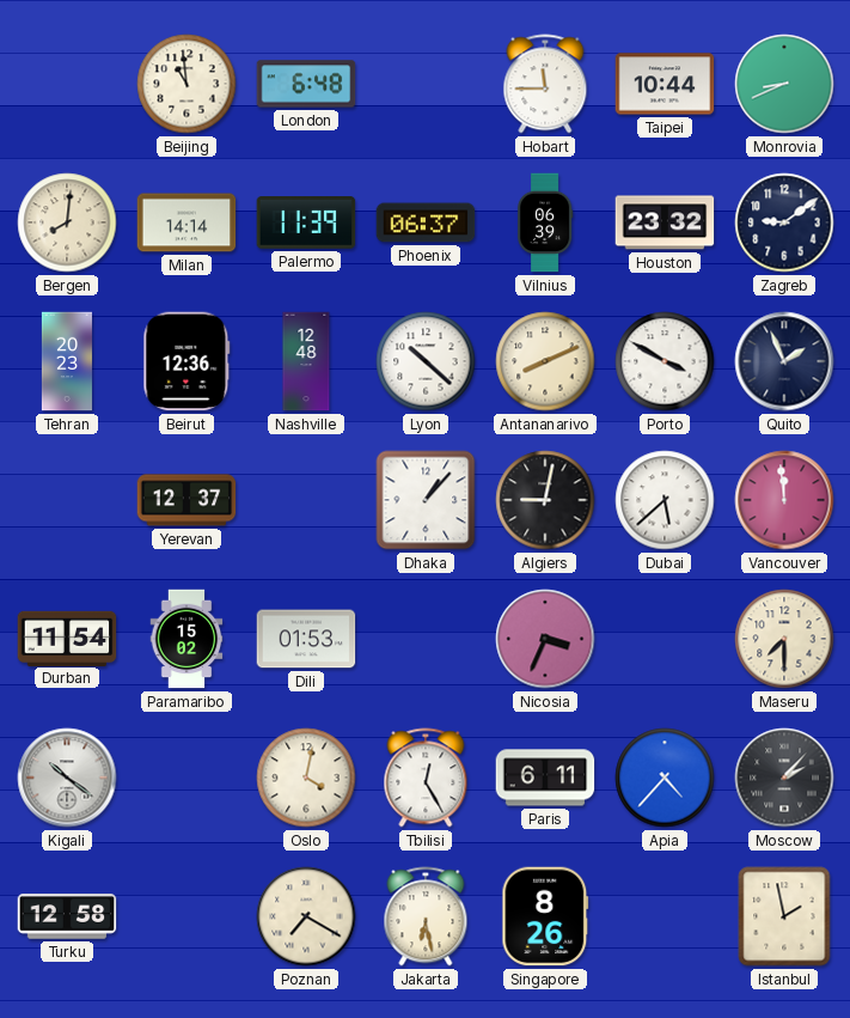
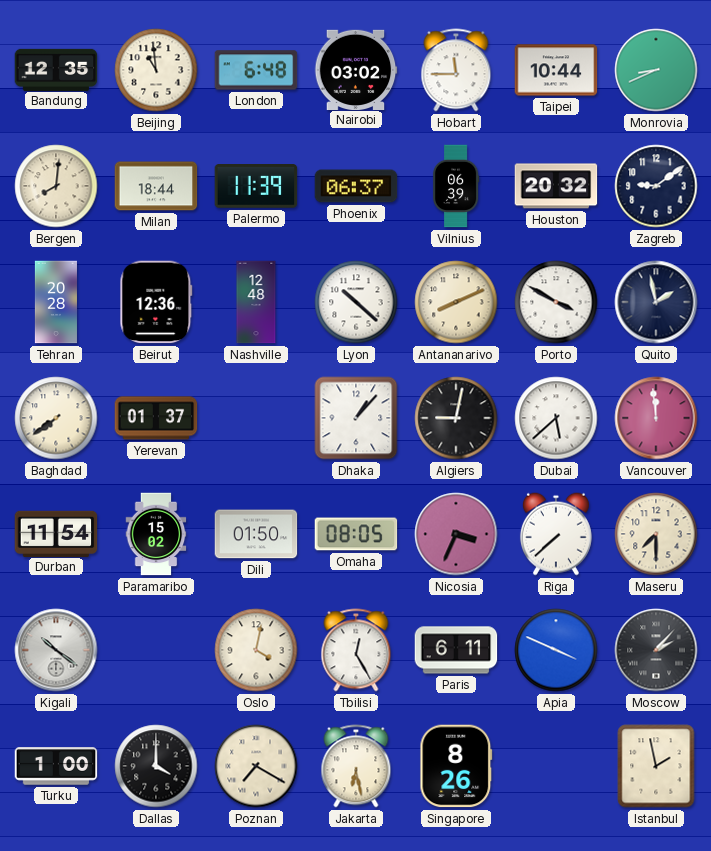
Bandung: none -> 12:35
Nairobi: none -> 03:02
Milan: 14:14 -> 18:44
Houston: 23:32 -> 20:32
Tehran: 20:23 -> 20:28
Quito: 1:56 -> 1:58
Baghdad: none -> 7:39
Yerevan: 12:37 -> 01:37
Dili: 01:53 -> 01:50
Omaha: none -> 08:05
Riga: none -> 7:38
Apia: 4:37 -> 3:49
Turku: 12:58 -> 1:00
Dallas: none -> 4:00
